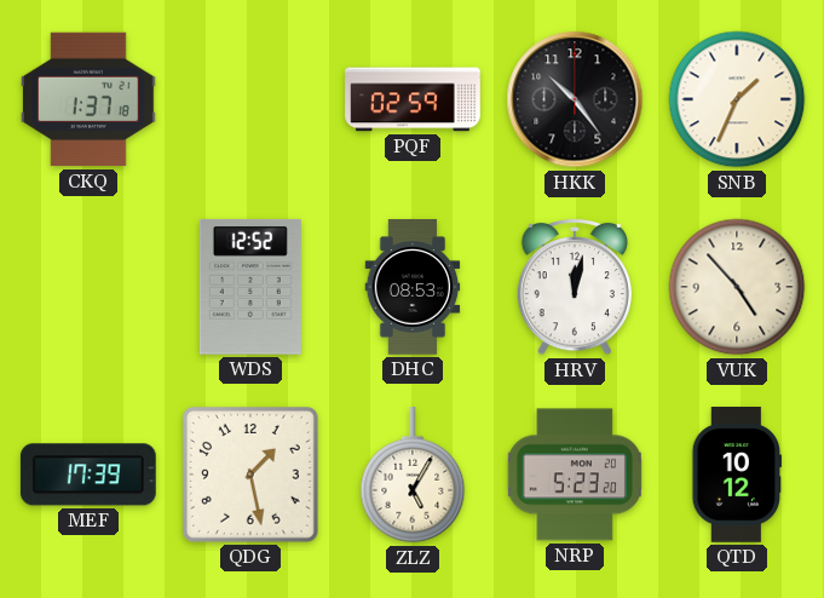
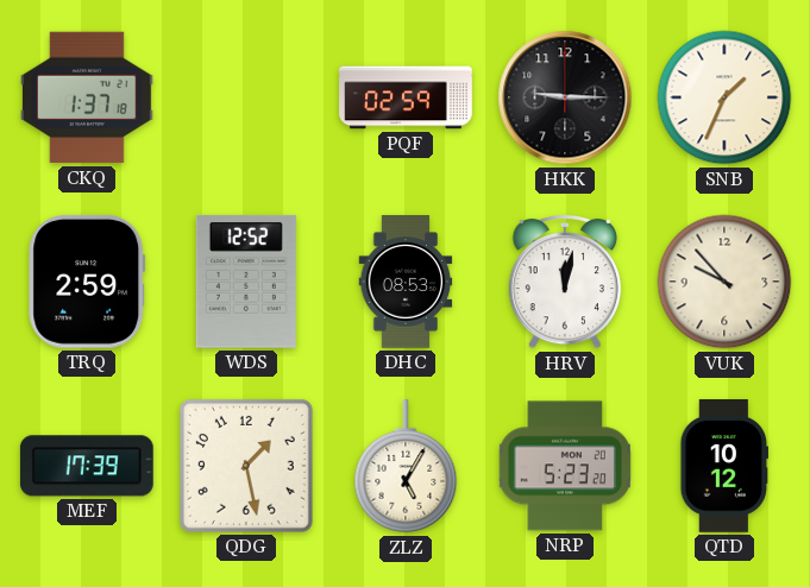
HKK: 10:24 -> 9:15
TRQ: none -> 2:59
VUK: 4:53 -> 9:53
